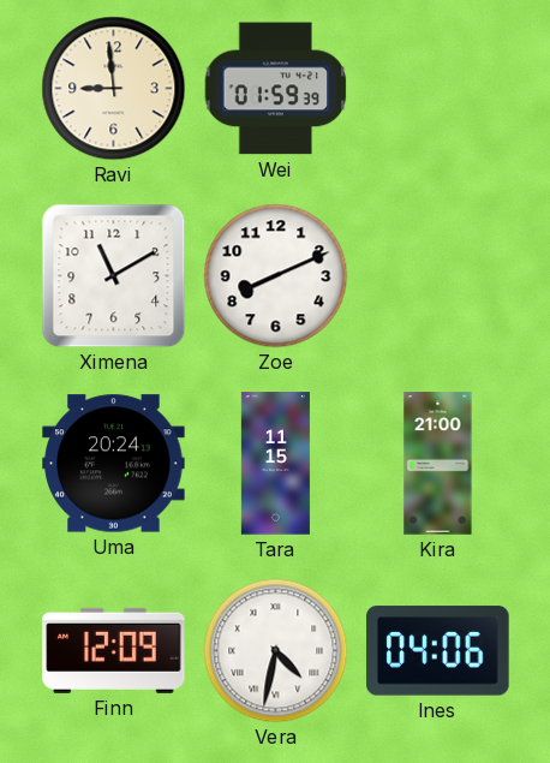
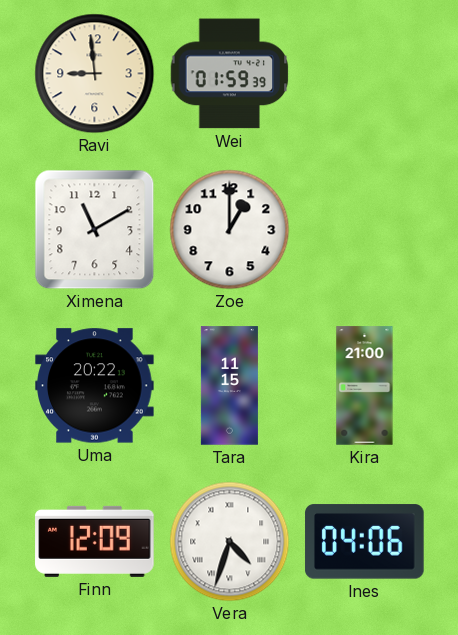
Zoe: 8:11 -> 1:00
Uma: 20:24 -> 20:22
Vera: 4:32 -> 4:33
